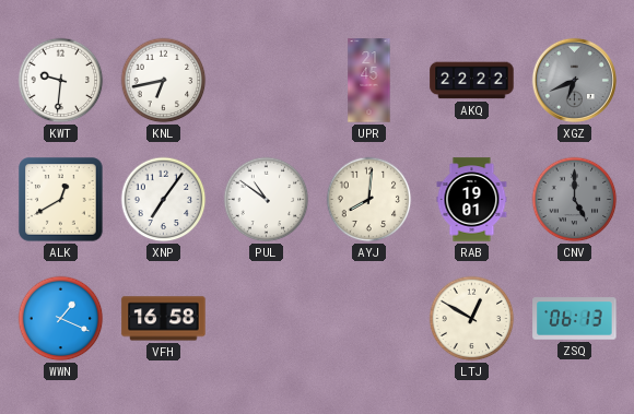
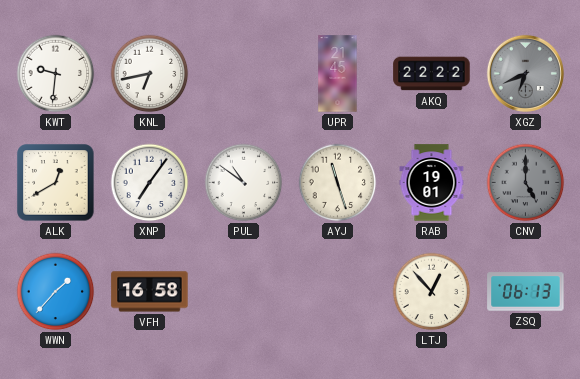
AYJ: 8:01 -> 11:27
WWN: 1:19 -> 1:37
LTJ: 12:50 -> 12:53
